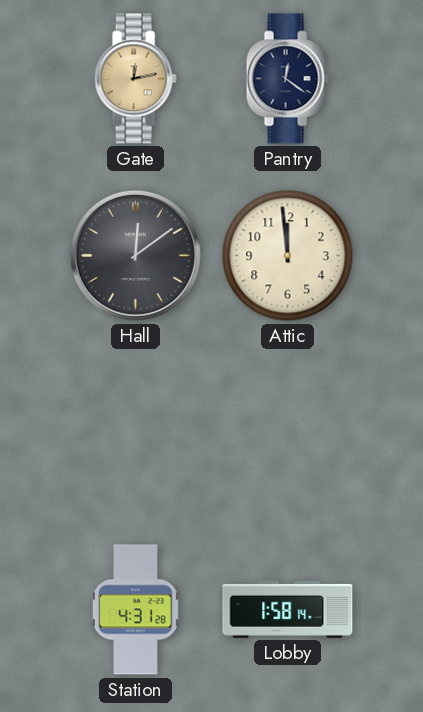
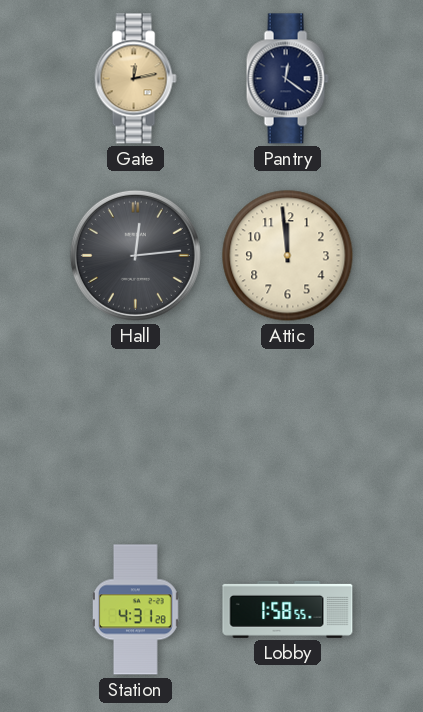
Hall: 12:09 -> 12:14
Lobby: 1:58:14 -> 1:58:55
